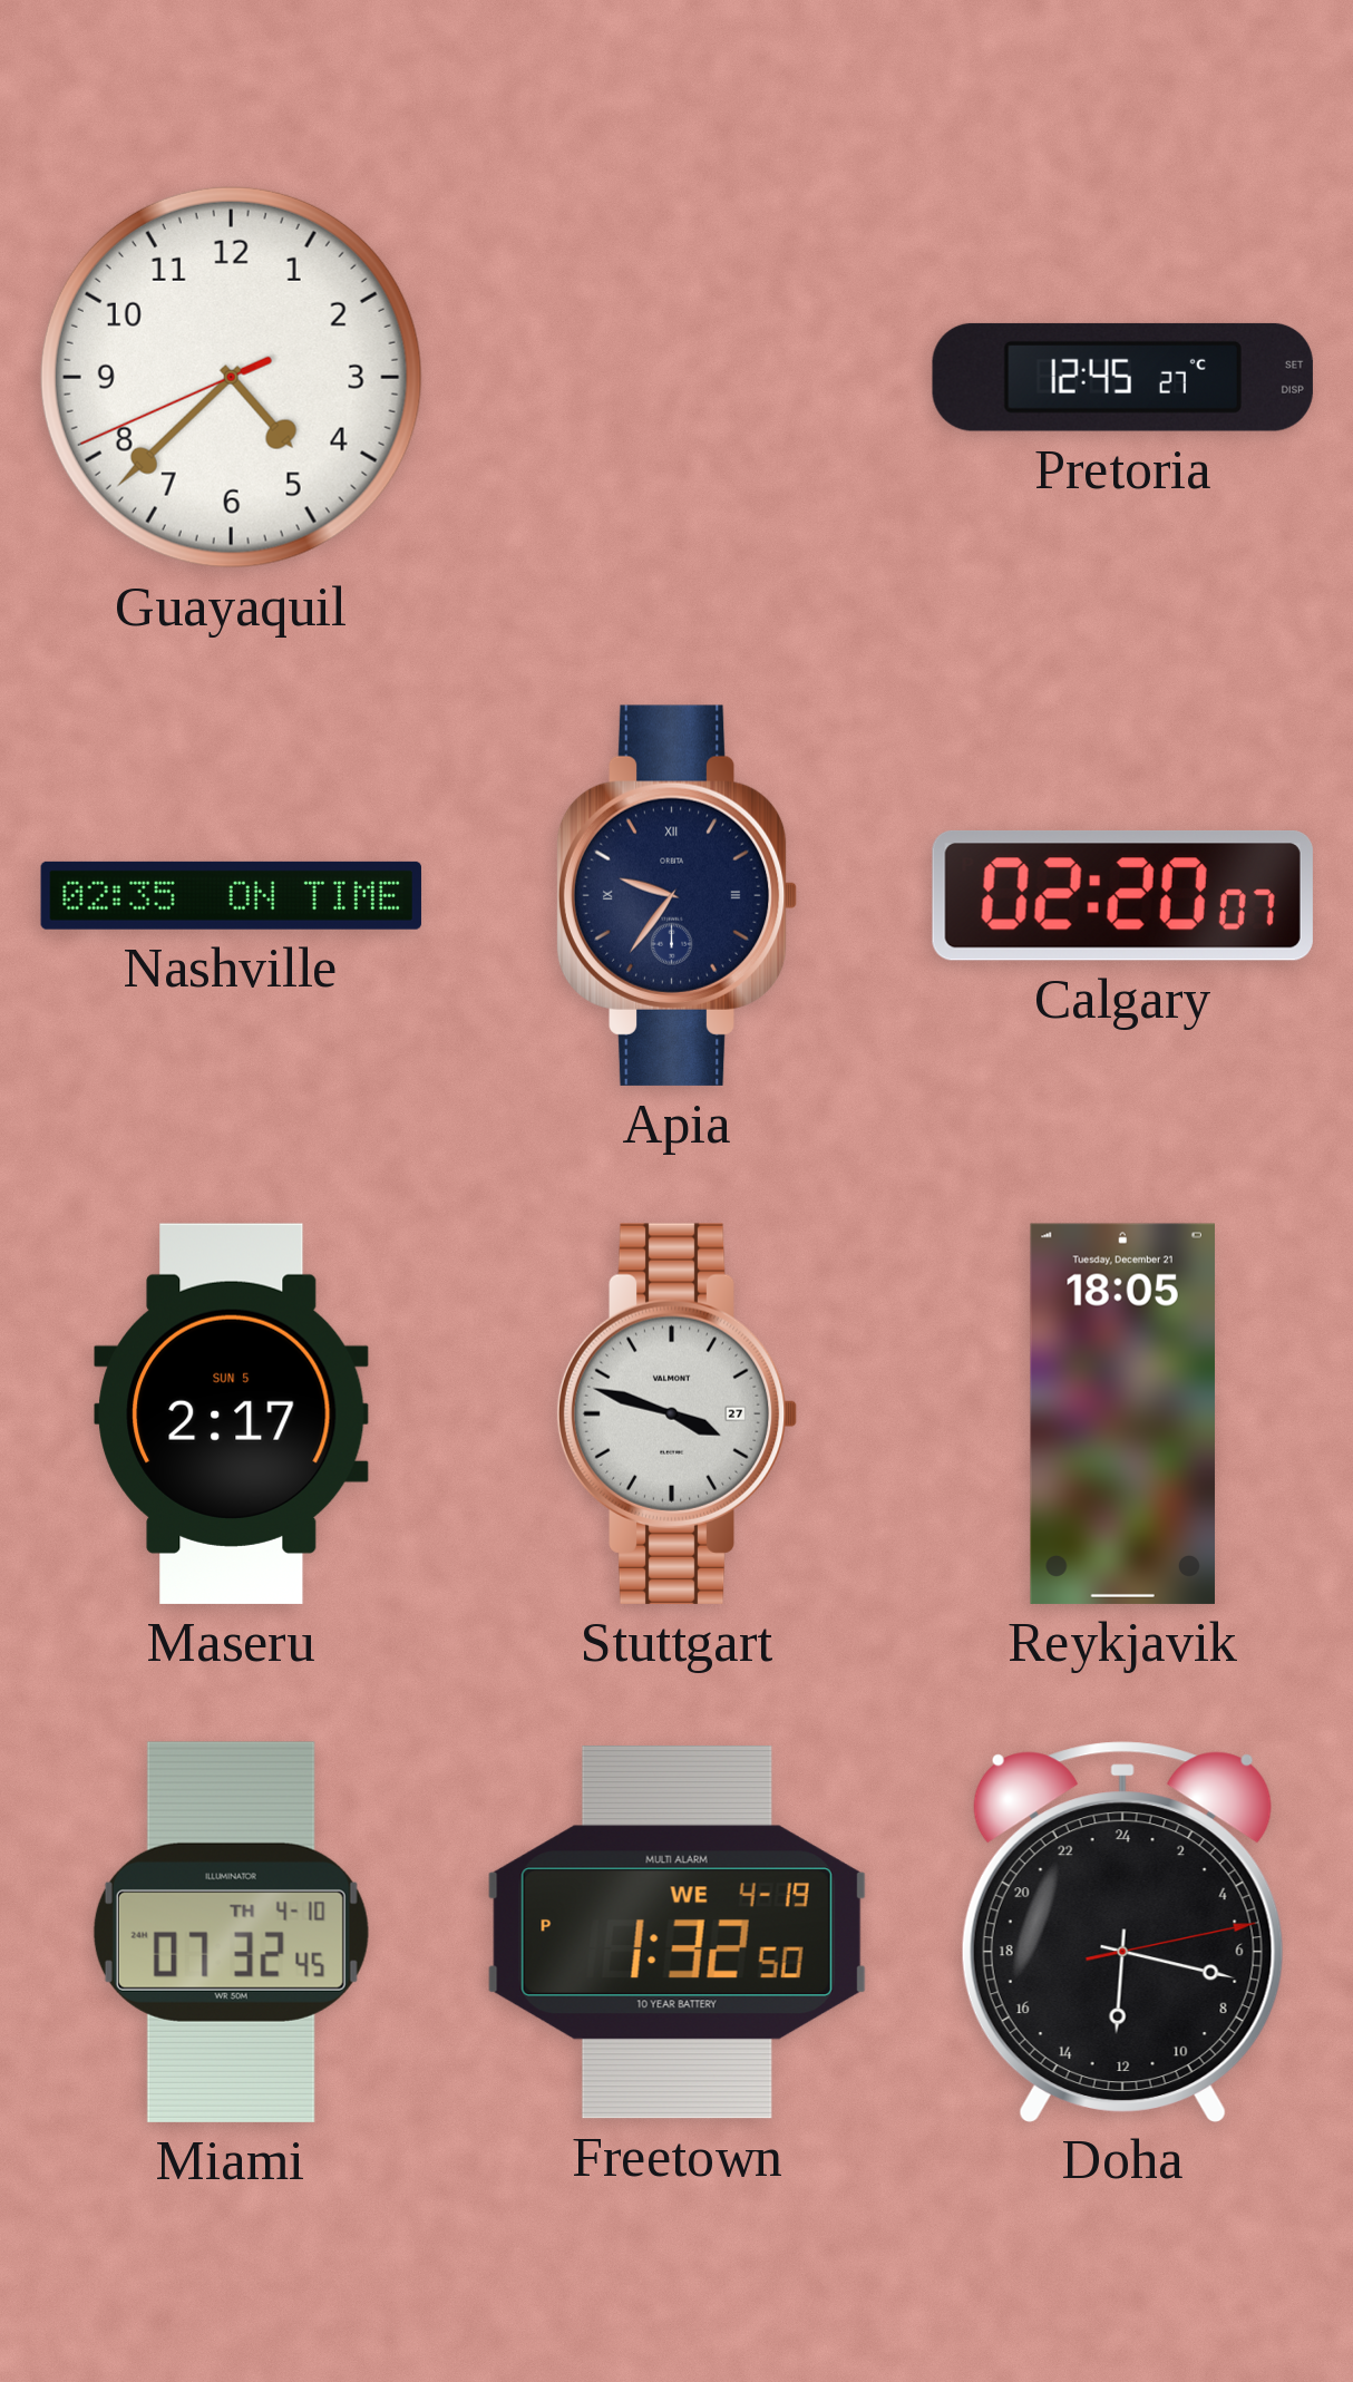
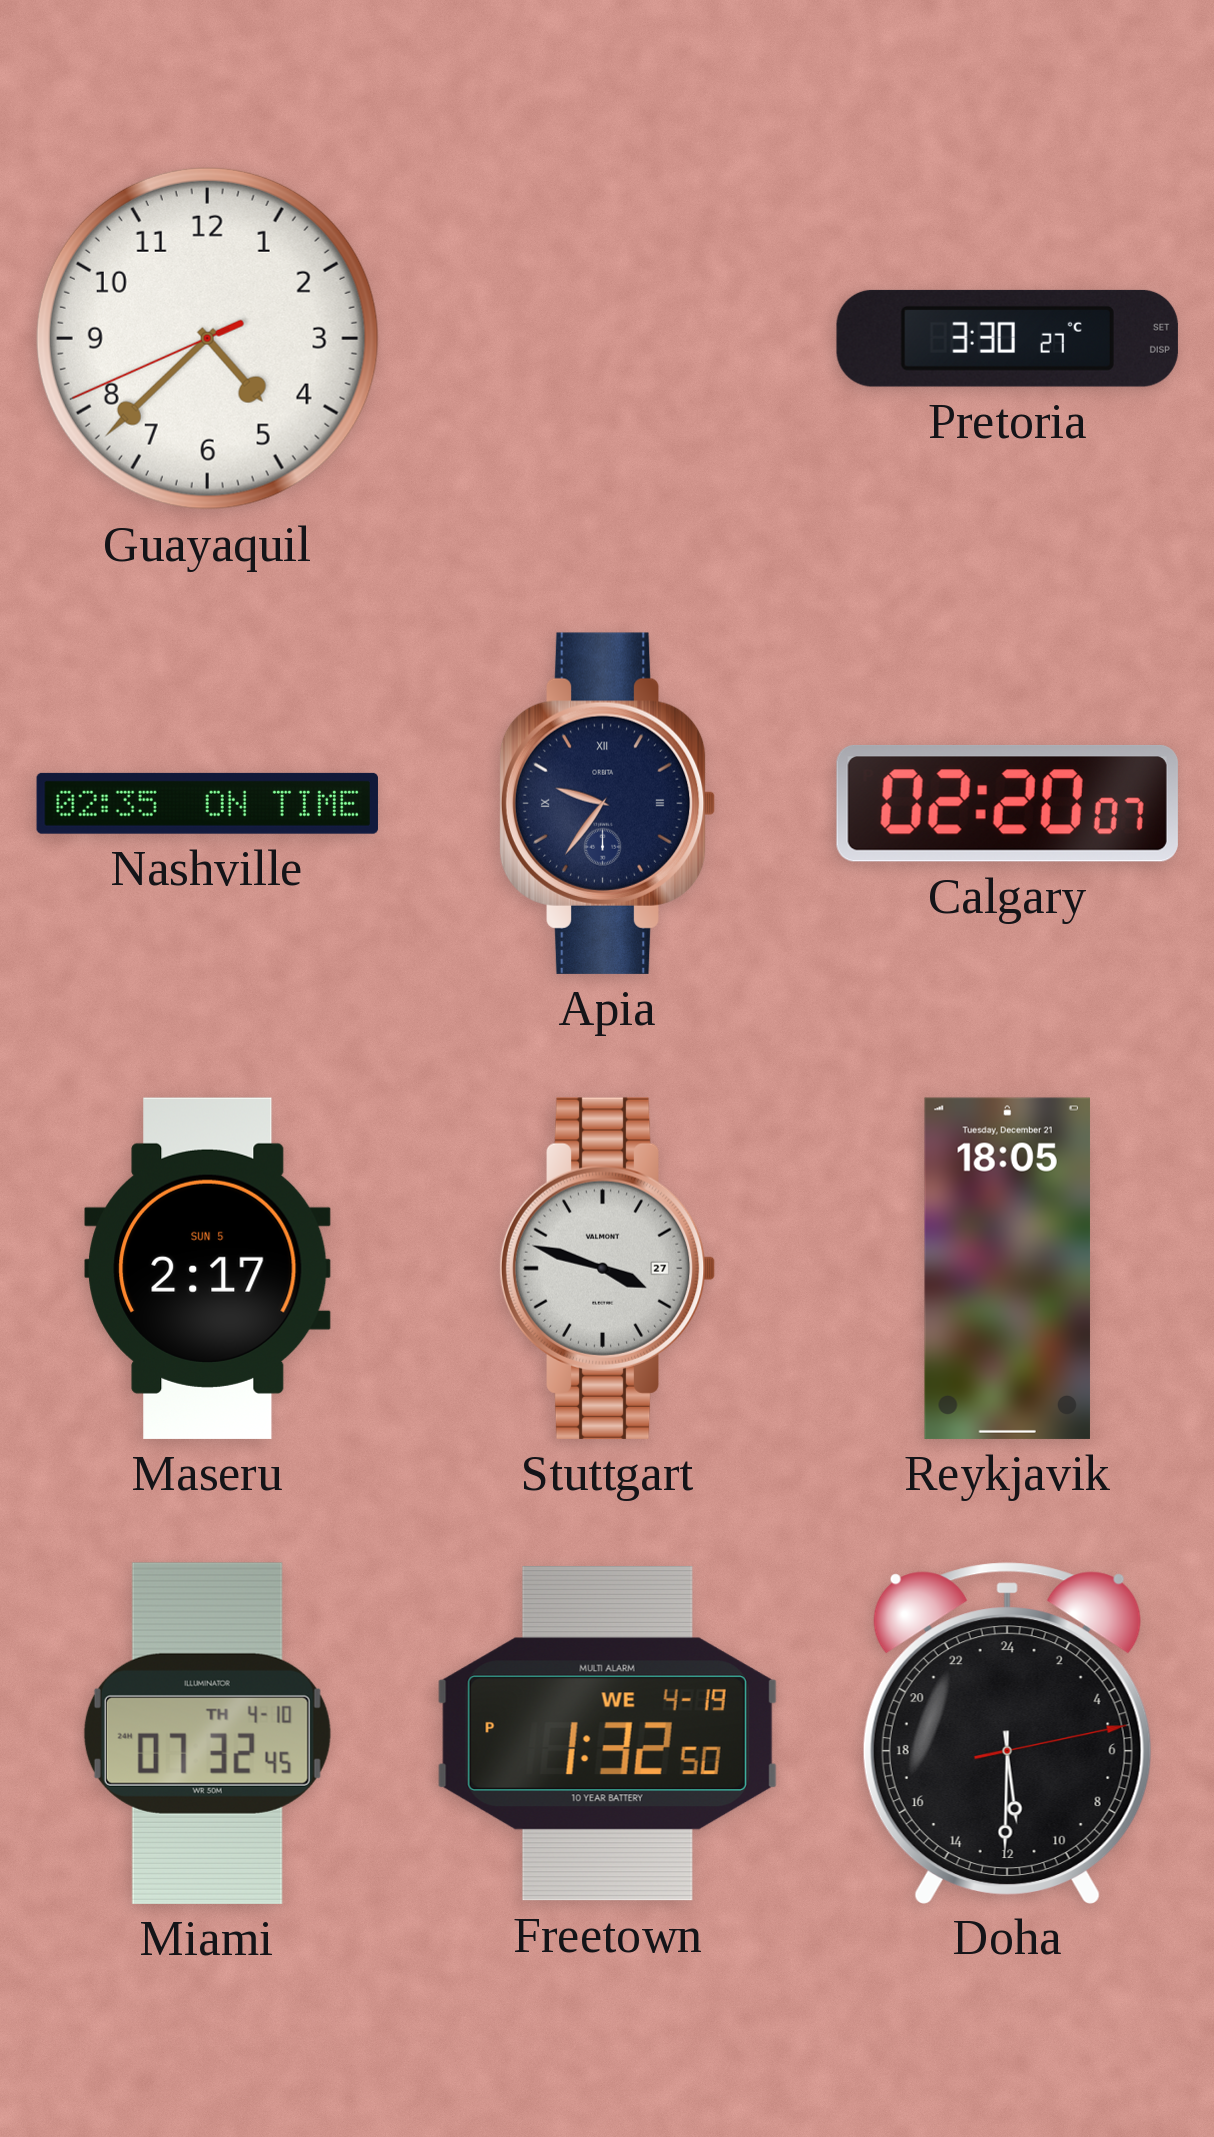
Pretoria: 12:45 -> 3:30
Doha: 12:17 -> 11:30
